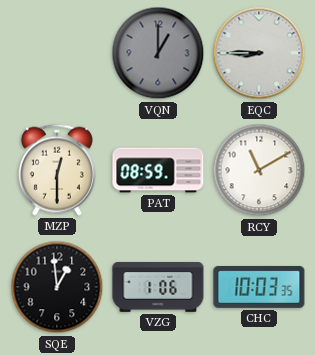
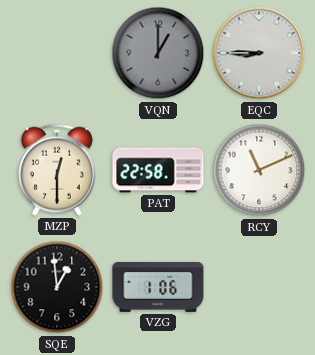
PAT: 08:59 -> 22:58
RCY: 11:10 -> 11:11
CHC: 10:03 -> none
